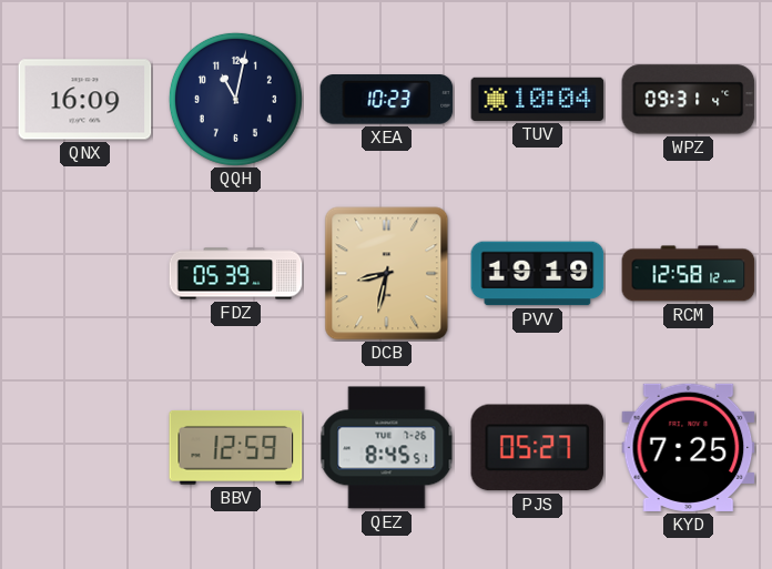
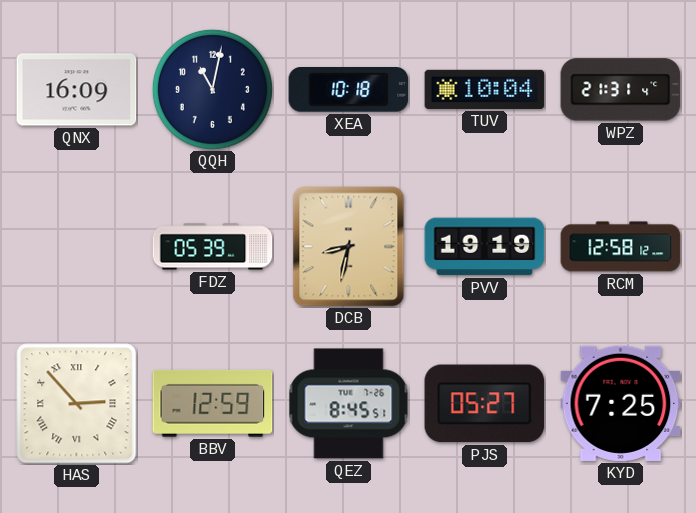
XEA: 10:23 -> 10:18
WPZ: 09:31 -> 21:31
HAS: none -> 2:53
